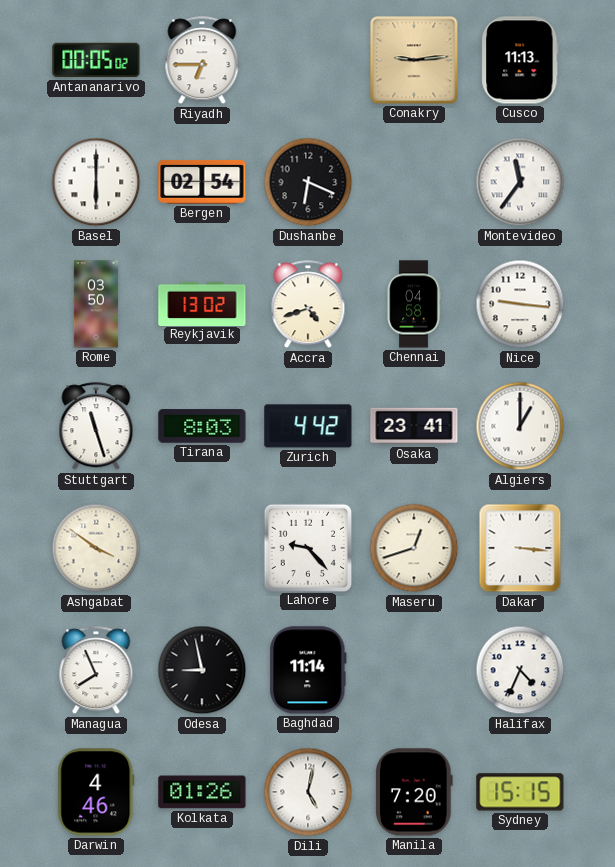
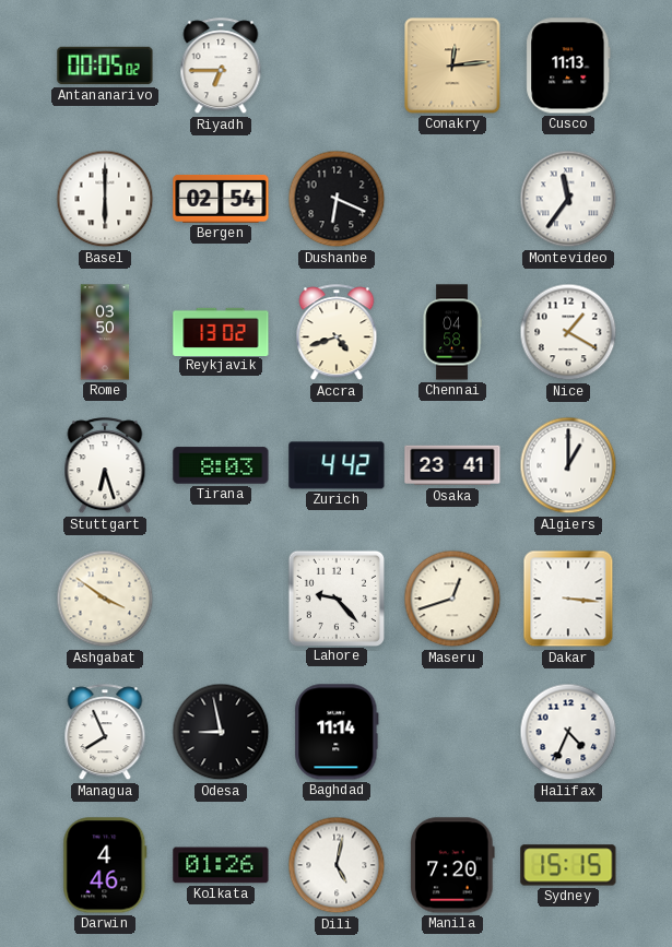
Conakry: 9:14 -> 12:14
Nice: 9:16 -> 1:20
Stuttgart: 11:27 -> 6:27
